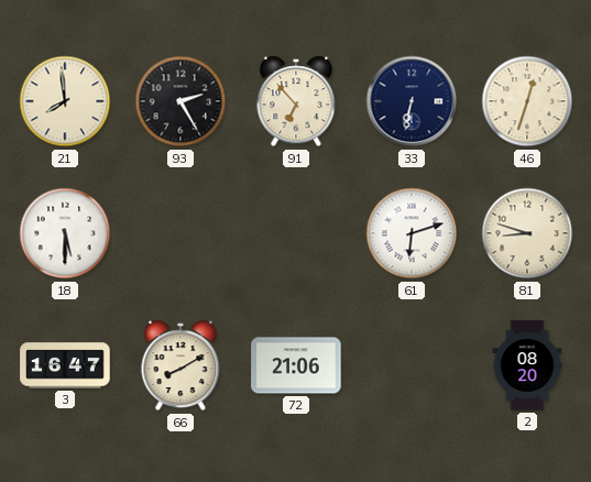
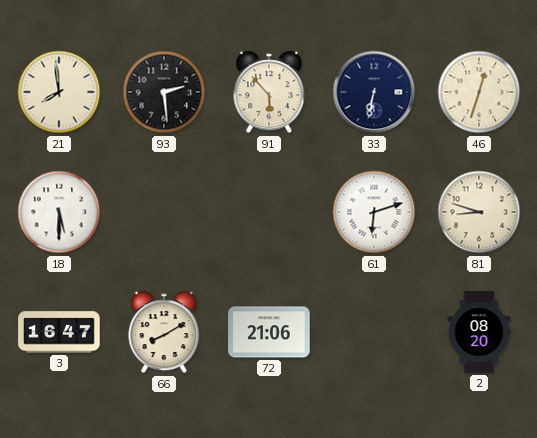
93: 2:25 -> 2:29
91: 6:53 -> 5:53
